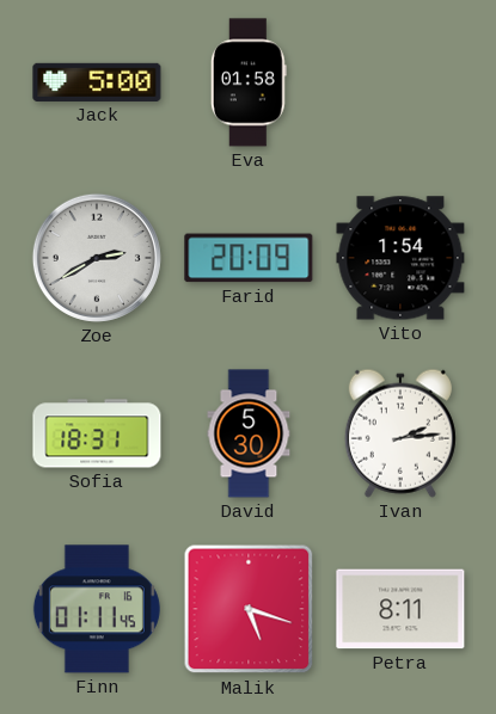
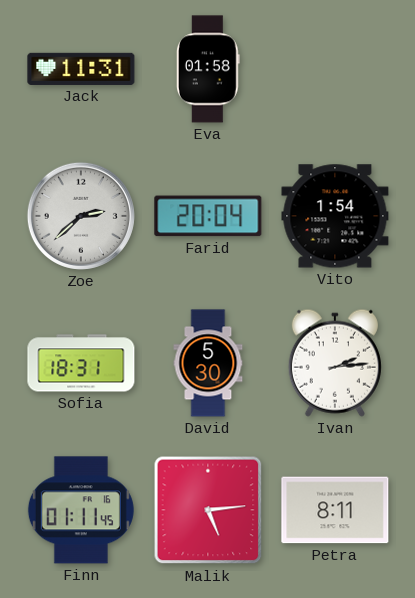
Jack: 5:00 -> 11:31
Zoe: 2:40 -> 2:38
Farid: 20:09 -> 20:04
Malik: 5:18 -> 5:14
